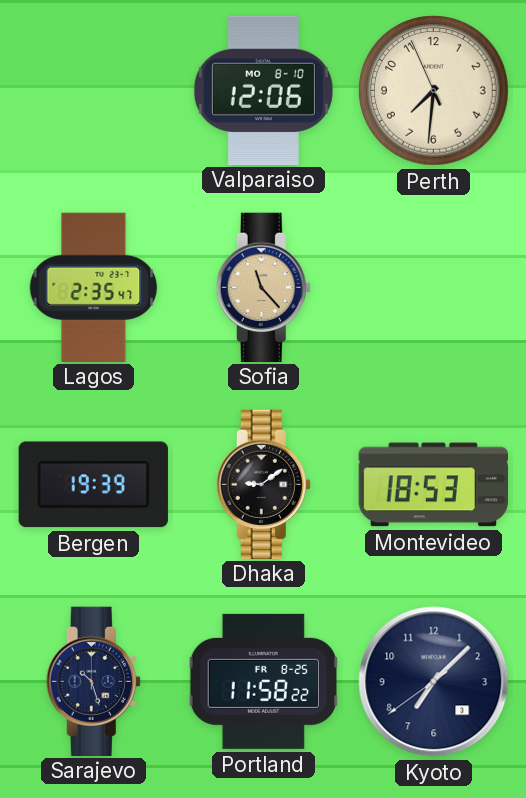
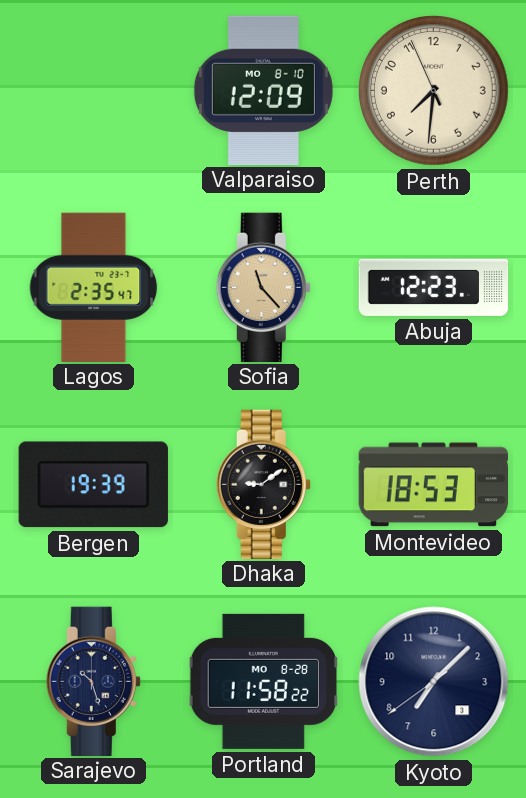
Valparaiso: 12:06 -> 12:09
Abuja: none -> 12:23
Portland date: FR 8-25 -> MO 8-28
